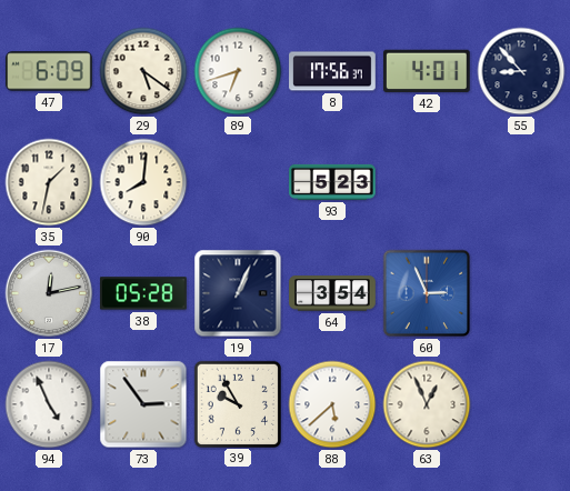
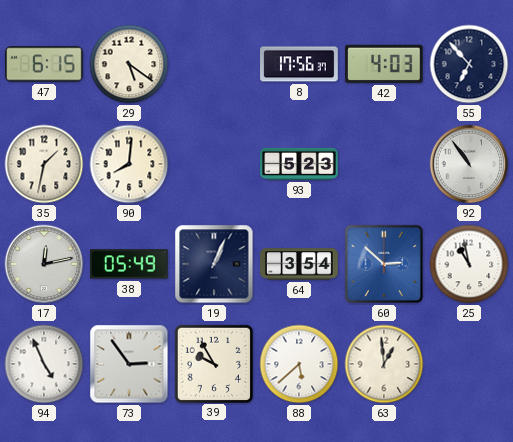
47: 6:09 -> 6:15
89: 6:42 -> none
42: 4:01 -> 4:03
55: 8:53 -> 6:53
92: none -> 10:54
38: 05:28 -> 05:49
60: 2:56 -> 2:52
25: none -> 10:58
63: 12:56 -> 12:59
